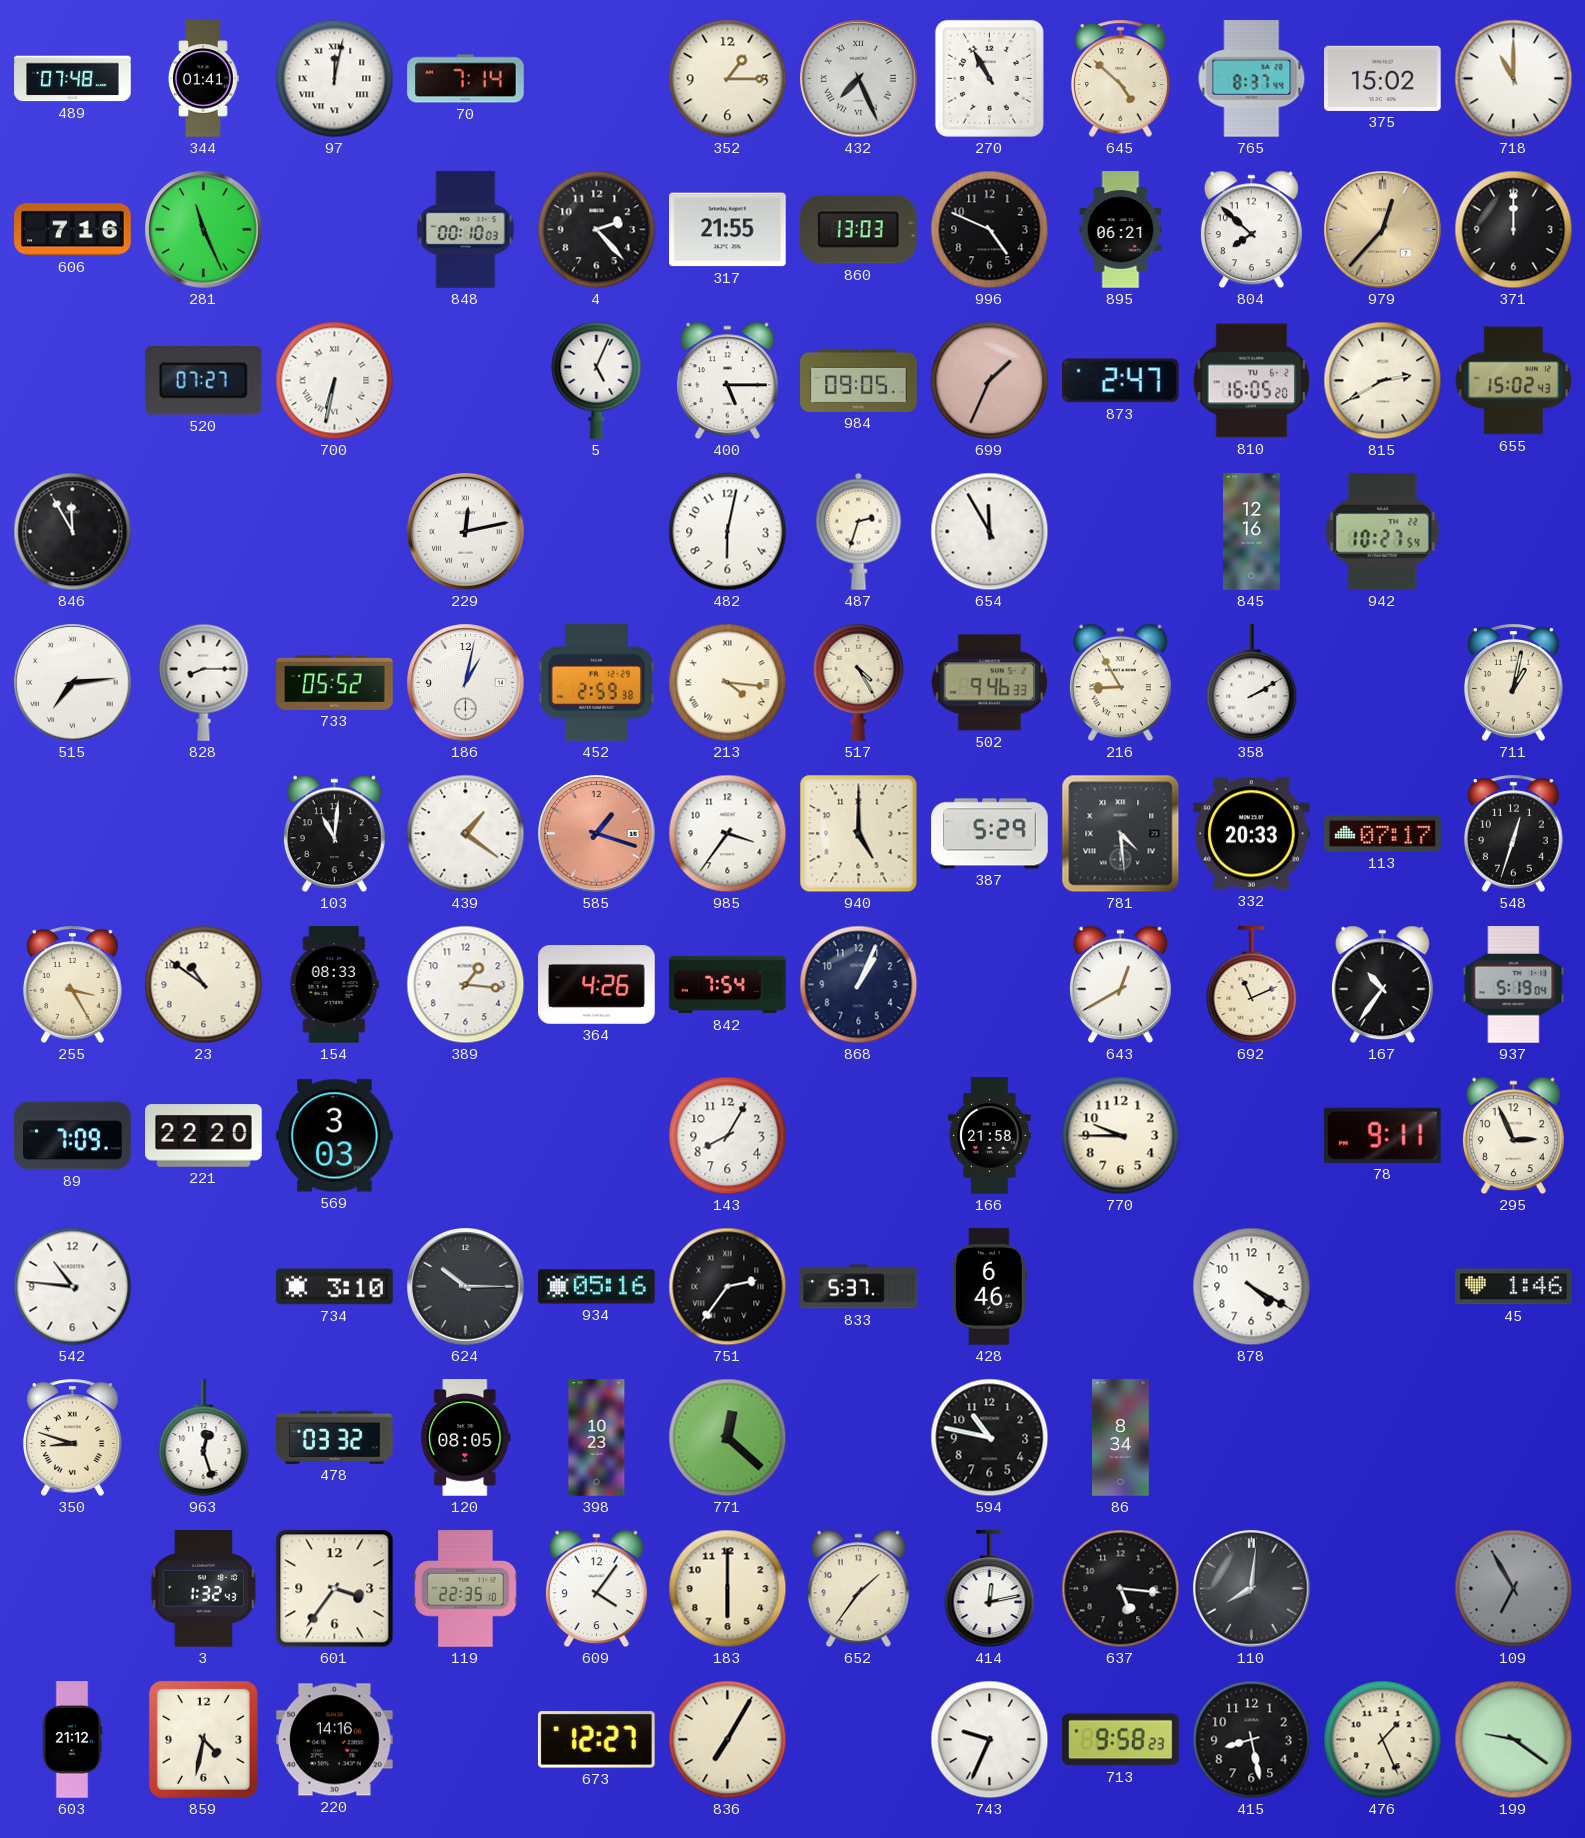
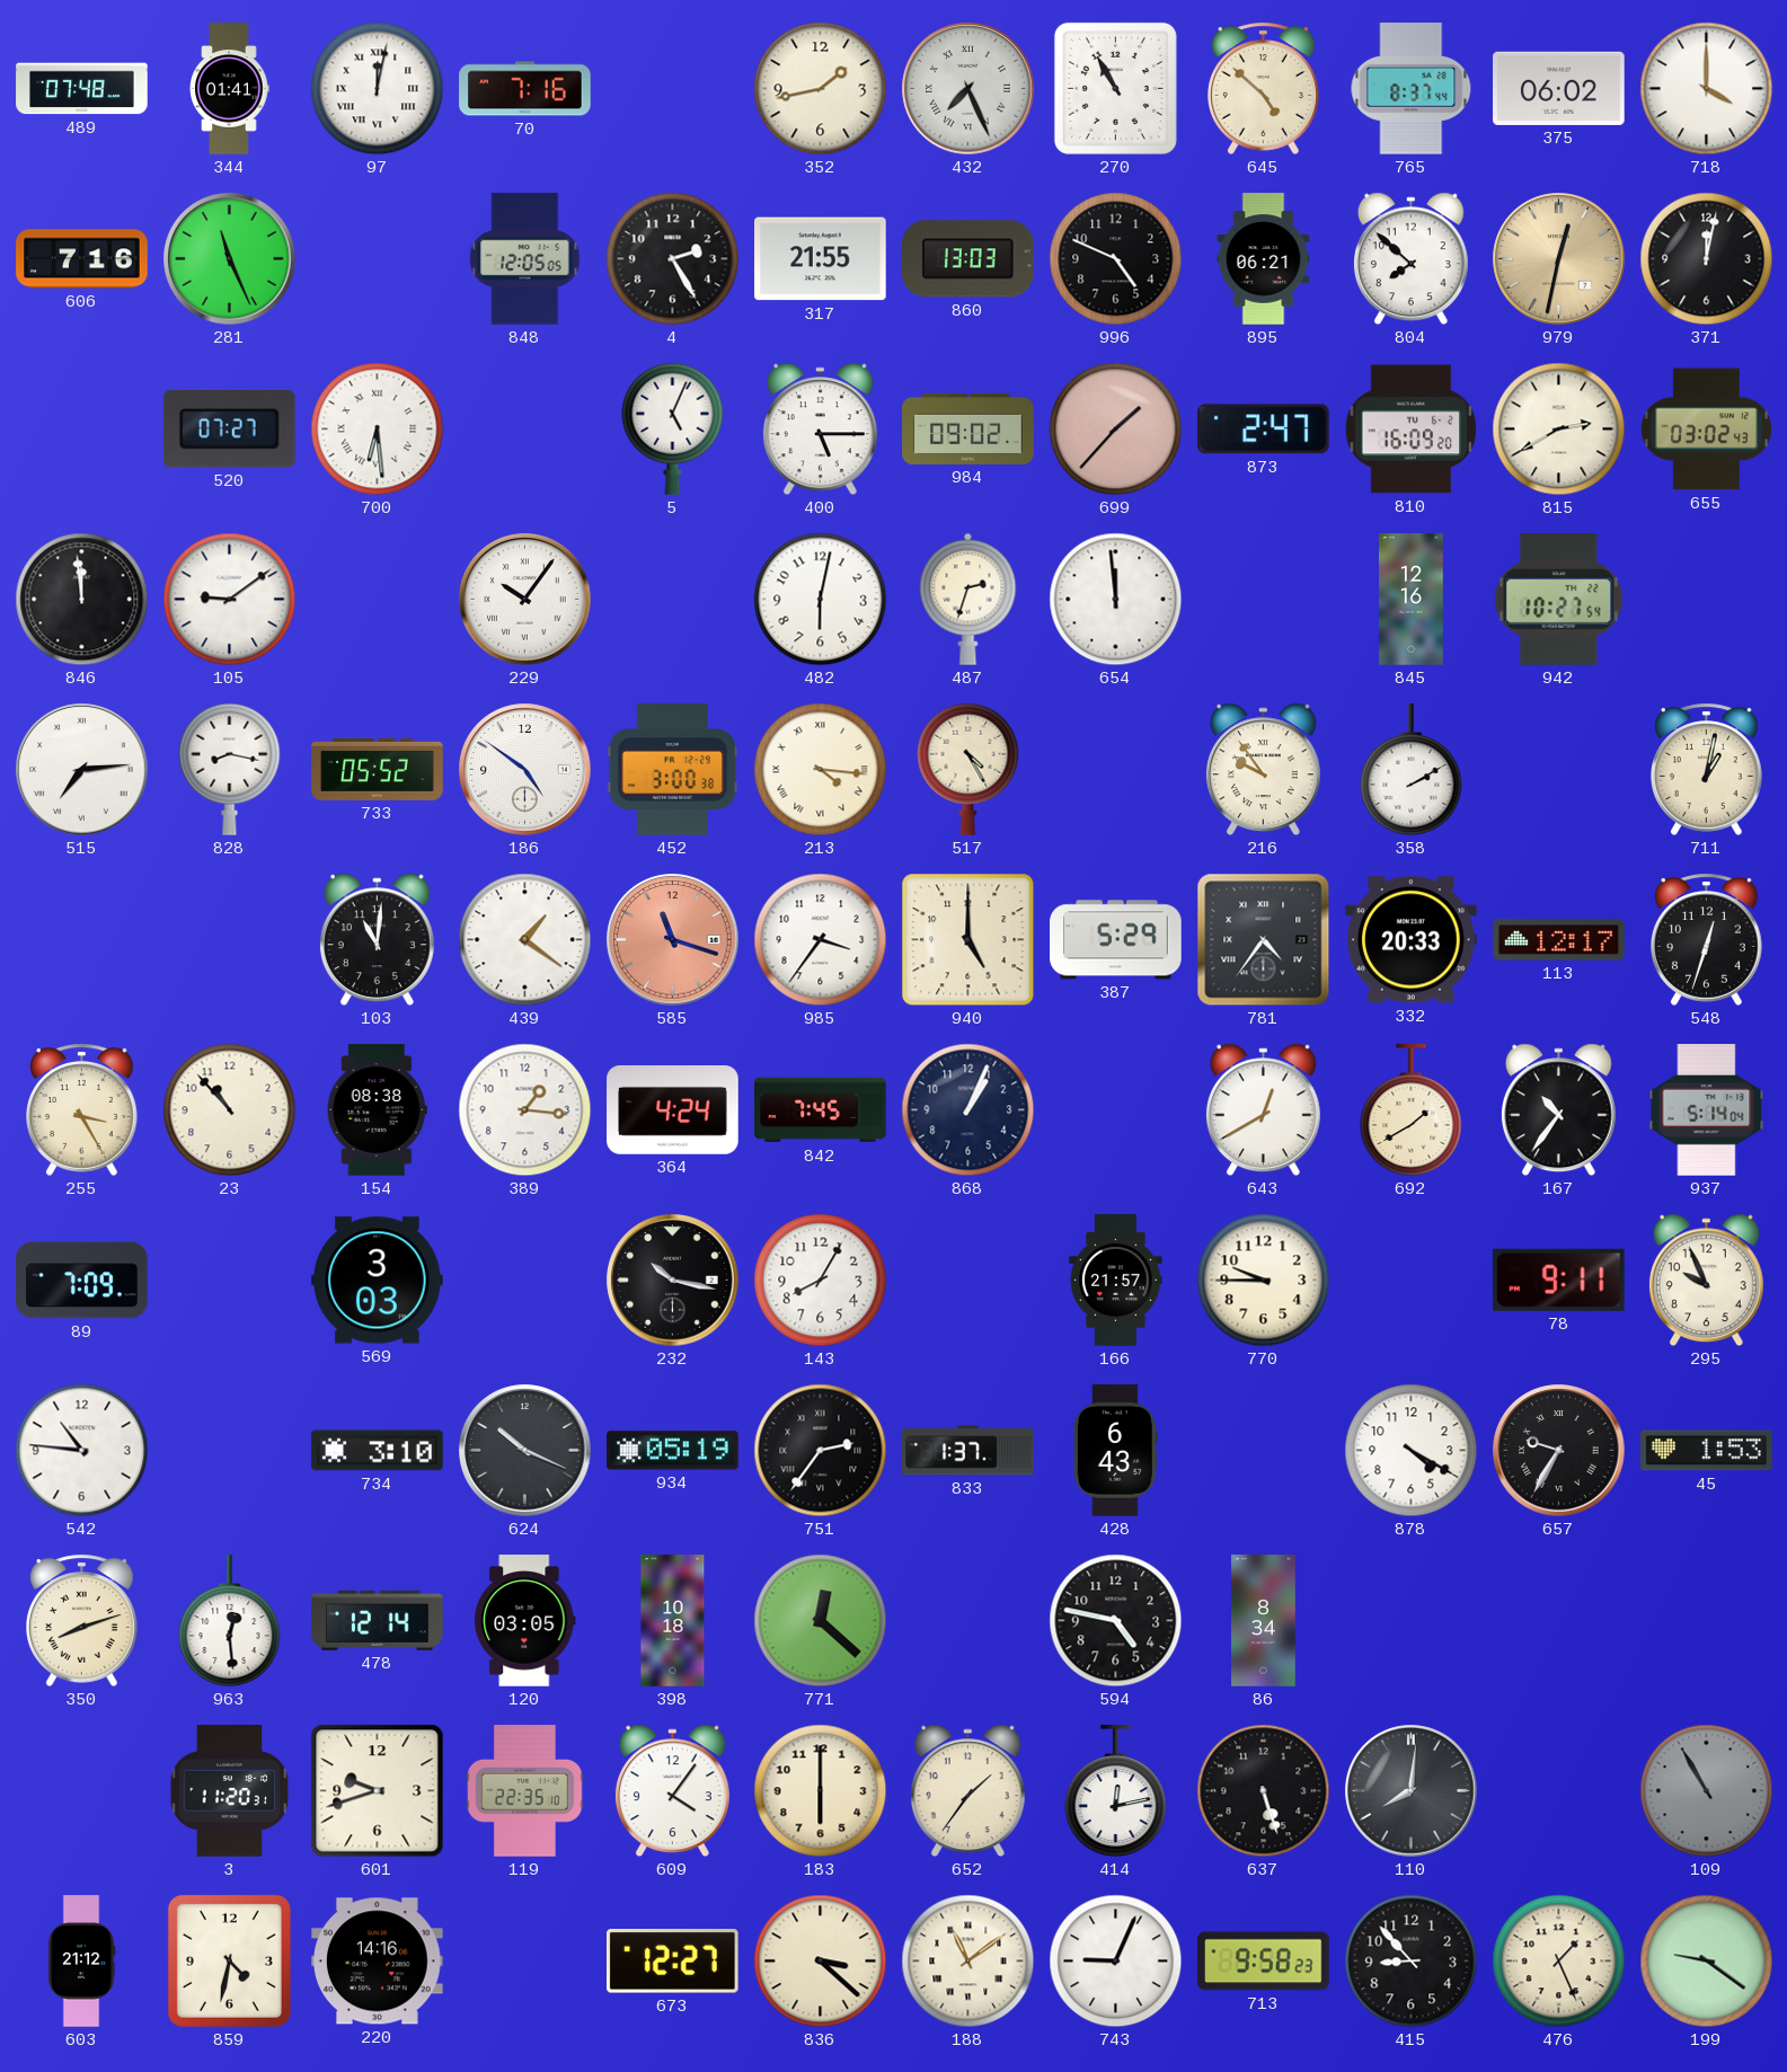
70: 7:14 -> 7:16
352: 1:15 -> 1:43
375: 15:02 -> 06:02
718: 11:00 -> 4:00
848: 00:10 -> 12:05
4: 2:23 -> 2:25
979: 12:37 -> 12:32
371: 12:00 -> 12:02
700: 6:32 -> 6:29
984: 09:05 -> 09:02
699: 1:34 -> 1:37
810: 16:05 -> 16:09
655: 15:02 -> 03:02
846: 11:55 -> 11:59
105: none -> 9:09
229: 12:13 -> 10:06
654: 11:55 -> 11:59
828: 8:15 -> 8:17
186: 1:02 -> 4:51
452: 2:59 -> 3:00
502: 9:46 -> none
216: 8:55 -> 9:54
585: 1:18 -> 11:18
781: 4:29 -> 4:36
113: 07:17 -> 12:17
23: 10:51 -> 10:53
154: 08:33 -> 08:38
364: 4:26 -> 4:24
842: 7:54 -> 7:45
692: 11:11 -> 1:40
937: 5:19 -> 5:14
221: 22:20 -> none
232: none -> 10:17
166: 21:58 -> 21:57
295: 2:56 -> 9:56
624: 10:15 -> 10:19
934: 05:16 -> 05:19
833: 5:37 -> 1:37
428: 6:46 -> 6:43
657: none -> 9:35
45: 1:46 -> 1:53
350: 8:48 -> 8:12
963: 12:27 -> 12:29
478: 03:32 -> 12:14
120: 08:05 -> 03:05
398: 10:23 -> 10:18
594: 10:47 -> 4:47
3: 1:32 -> 11:20
601: 3:36 -> 9:42
637: 5:16 -> 5:27
109: 6:55 -> 10:55
836: 7:05 -> 3:22
188: none -> 11:09
743: 9:34 -> 9:04
415: 8:28 -> 8:53
